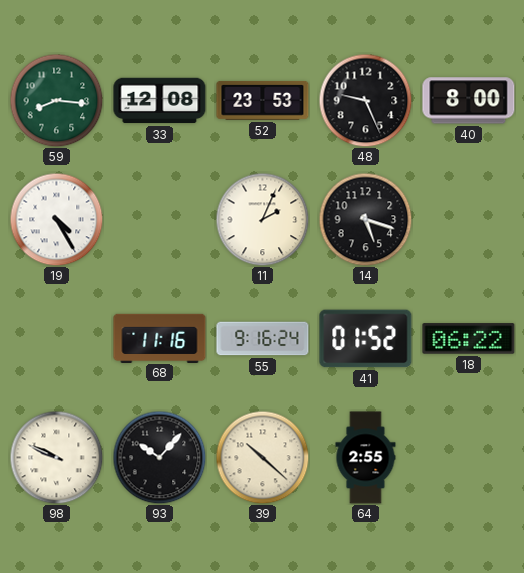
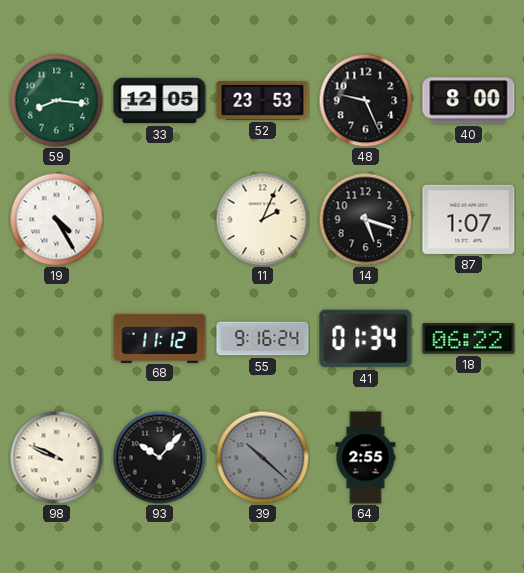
33: 12:08 -> 12:05
87: none -> 1:07
68: 11:16 -> 11:12
41: 01:52 -> 01:34
39 dial: cream -> grey
